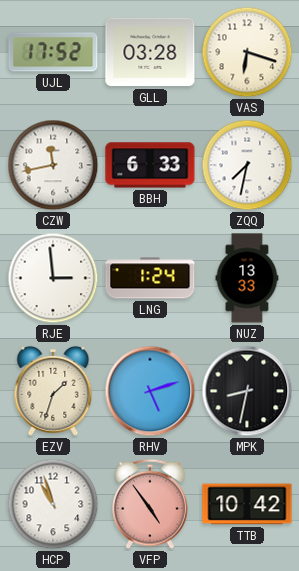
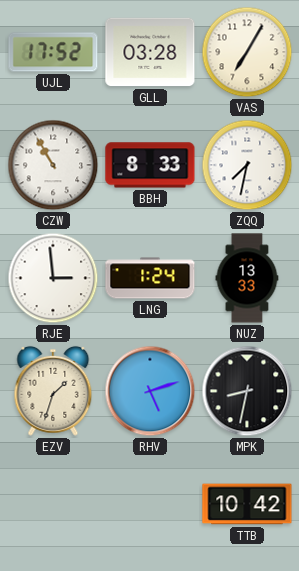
VAS: 6:18 -> 7:05
CZW: 11:43 -> 10:55
BBH: 6:33 -> 8:33
HCP: 10:57 -> none
VFP: 4:54 -> none
